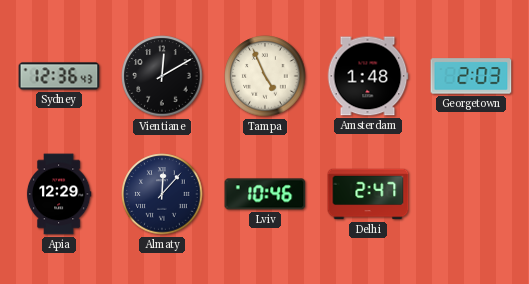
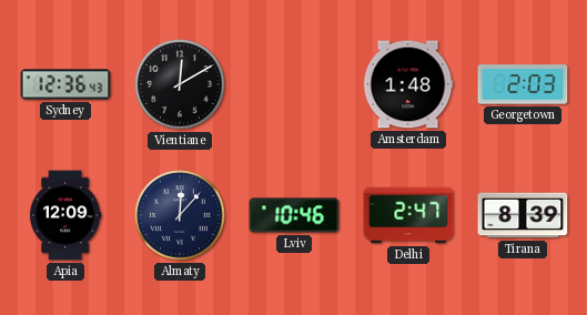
Tampa: 4:56 -> none
Apia: 12:29 -> 12:09
Tirana: none -> 8:39
